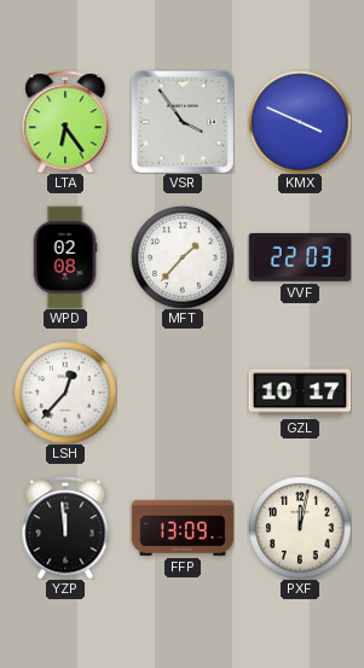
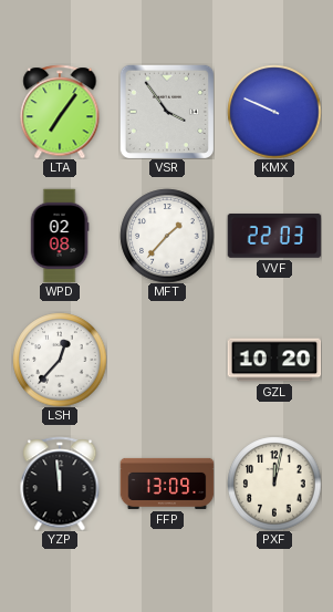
LTA: 6:24 -> 7:06
KMX: 3:49 -> 9:49
GZL: 10:17 -> 10:20
